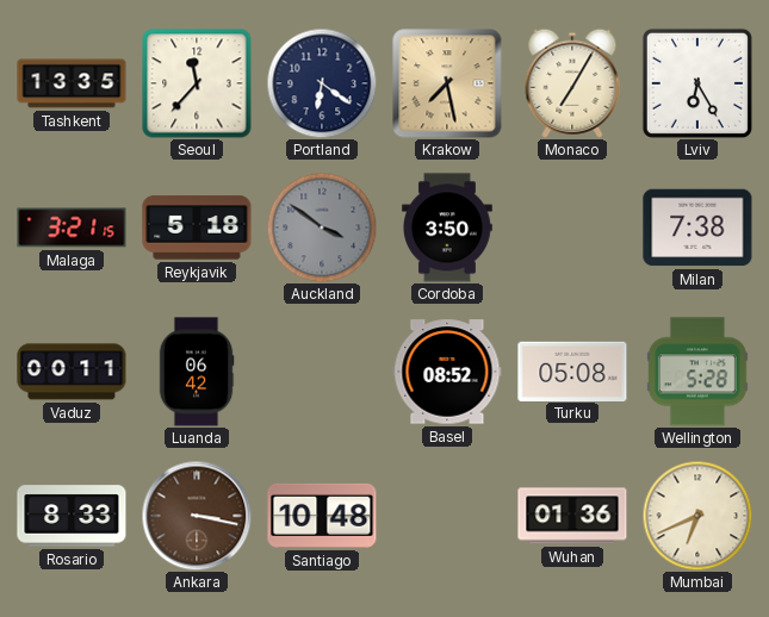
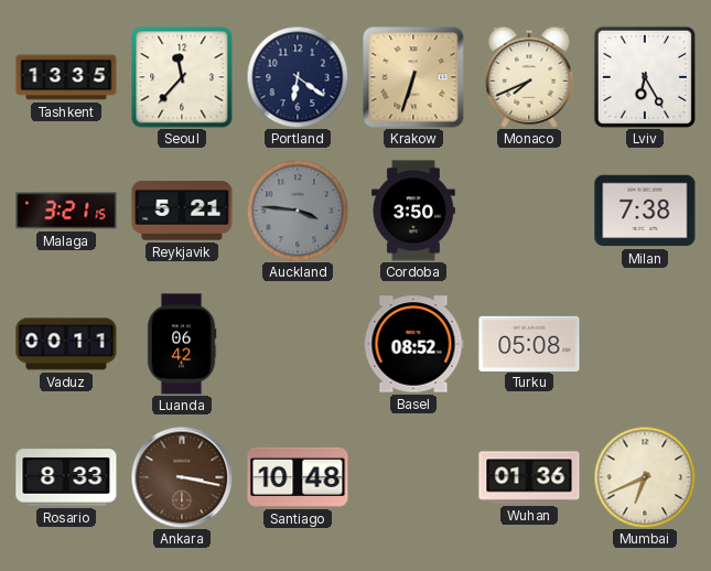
Krakow: 7:28 -> 6:33
Monaco: 7:05 -> 7:41
Reykjavik: 5:18 -> 5:21
Auckland: 3:51 -> 3:46
Wellington: 5:28 -> none
